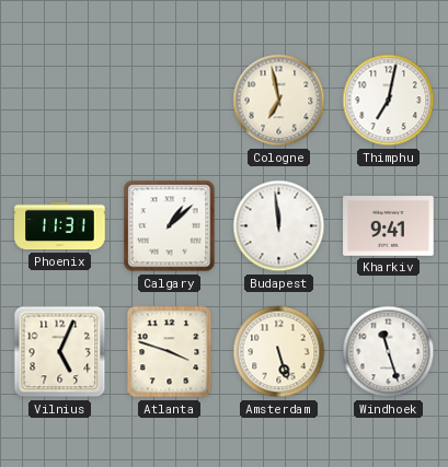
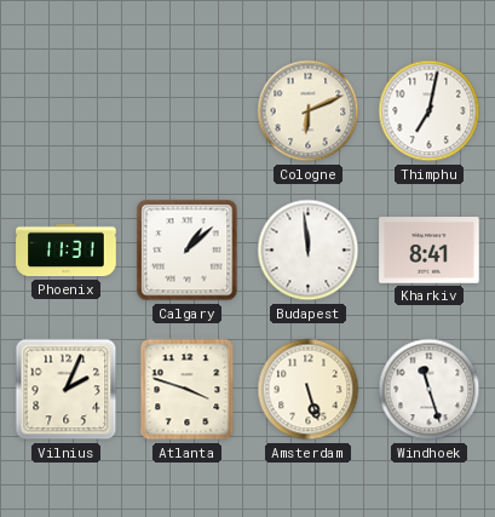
Cologne: 6:58 -> 6:11
Kharkiv: 9:41 -> 8:41
Vilnius: 5:04 -> 2:04
